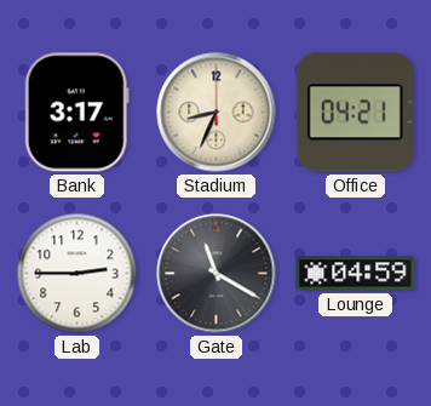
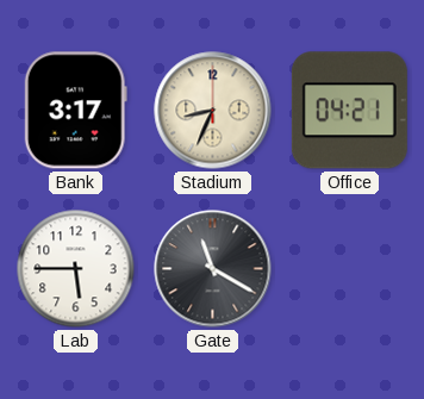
Lab: 2:45 -> 5:45
Lounge: 04:59 -> none
